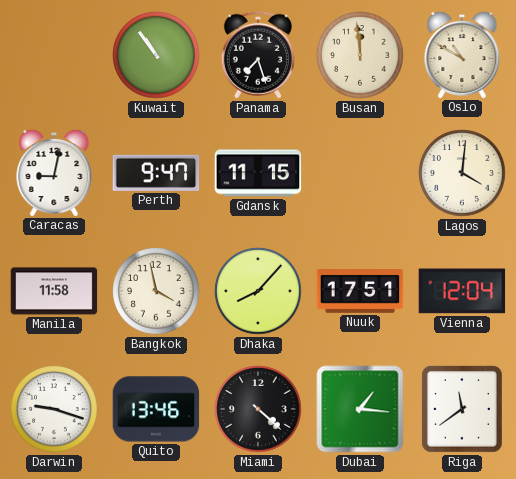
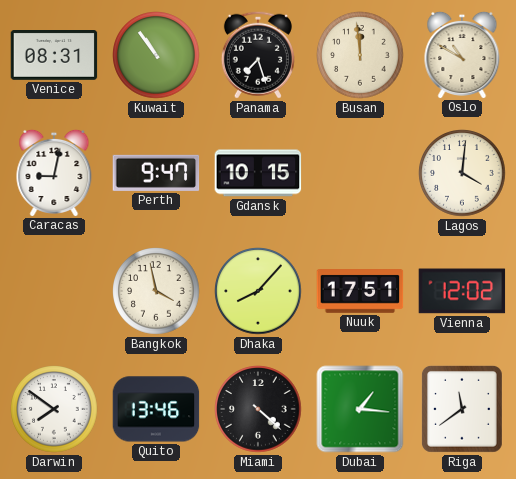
Venice: none -> 08:31
Gdansk: 11:15 -> 10:15
Manila: 11:58 -> none
Vienna: 12:04 -> 12:02
Darwin: 9:18 -> 7:51
